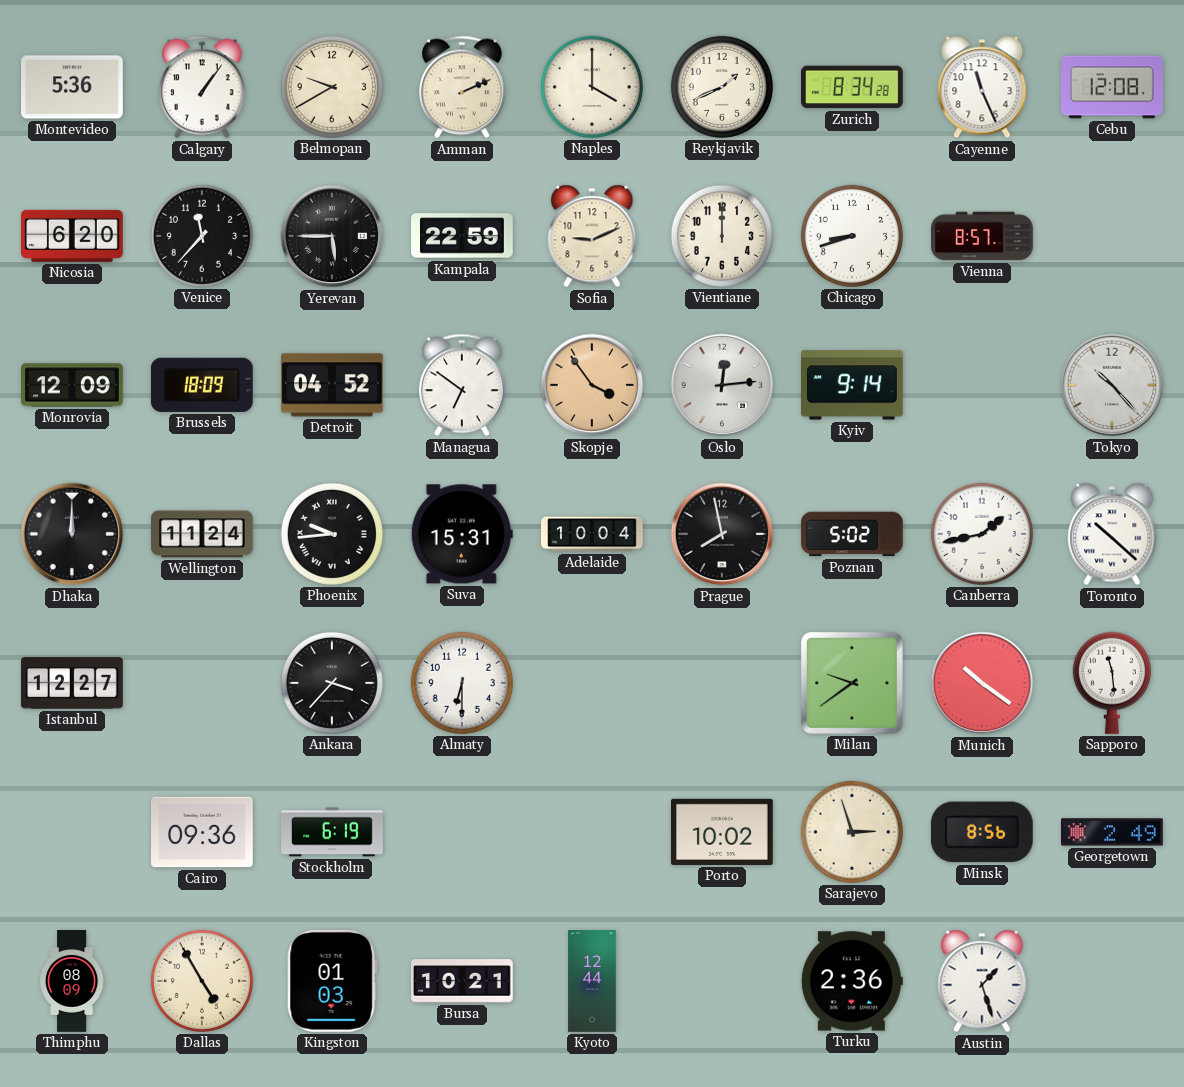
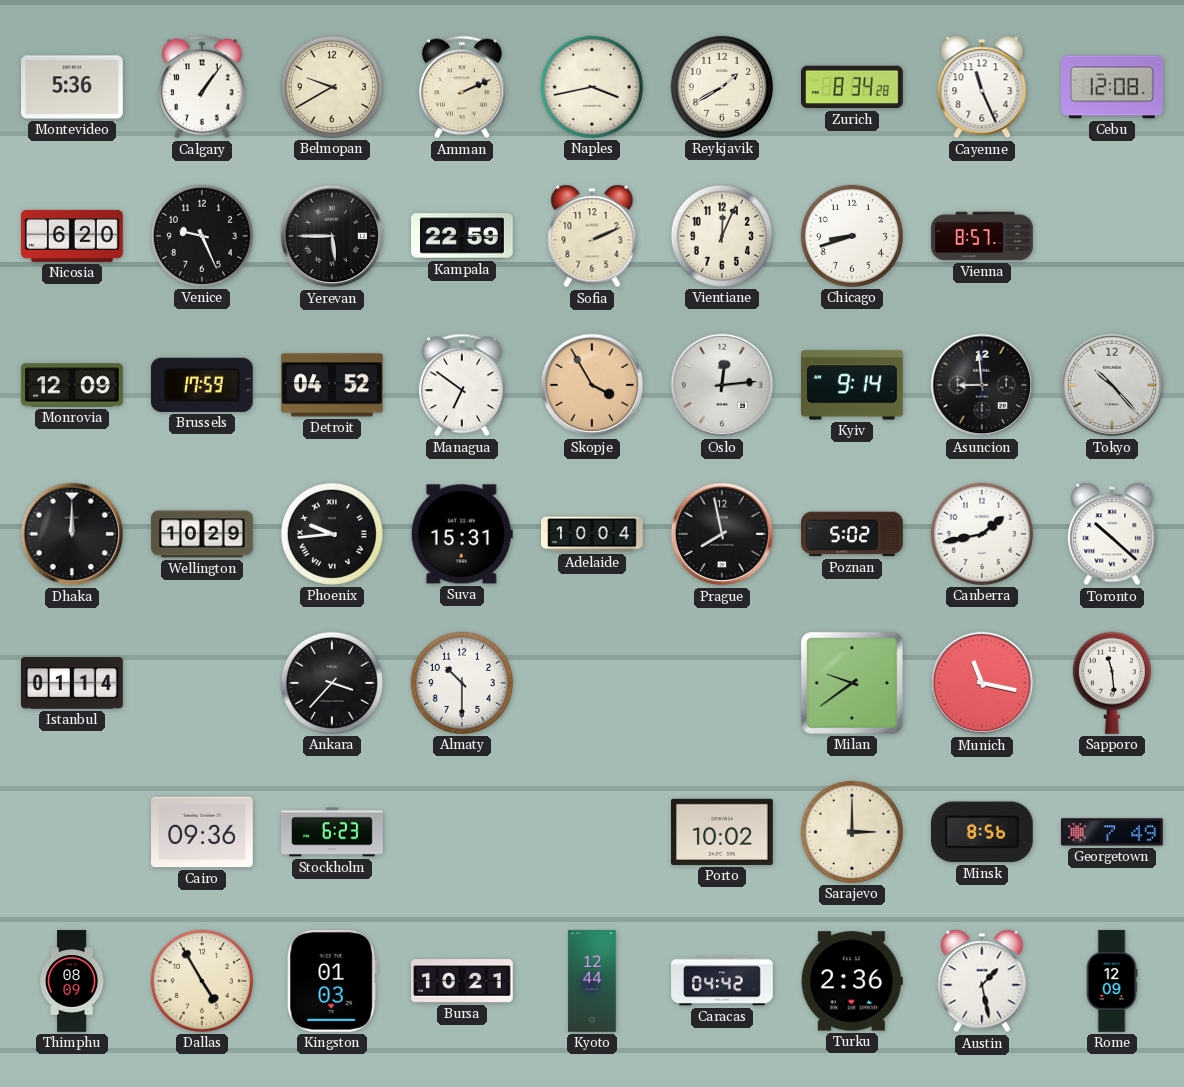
Naples: 4:00 -> 3:43
Reykjavik: 1:41 -> 1:40
Venice: 11:37 -> 9:26
Sofia: 9:11 -> 2:11
Vientiane: 12:00 -> 12:04
Brussels: 18:09 -> 17:59
Skopje: 3:54 -> 3:55
Asuncion: none -> 8:59
Wellington: 11:24 -> 10:29
Istanbul: 12:27 -> 01:14
Almaty: 6:30 -> 10:30
Munich: 10:21 -> 11:17
Stockholm: 6:19 -> 6:23
Sarajevo: 2:57 -> 3:00
Georgetown: 2:49 -> 7:49
Caracas: none -> 04:42
Austin: 1:27 -> 1:28
Rome: none -> 12:09
